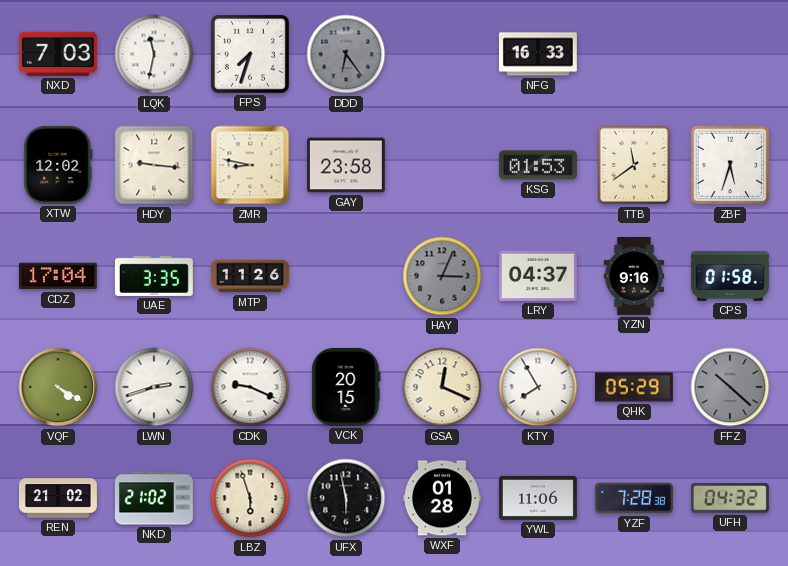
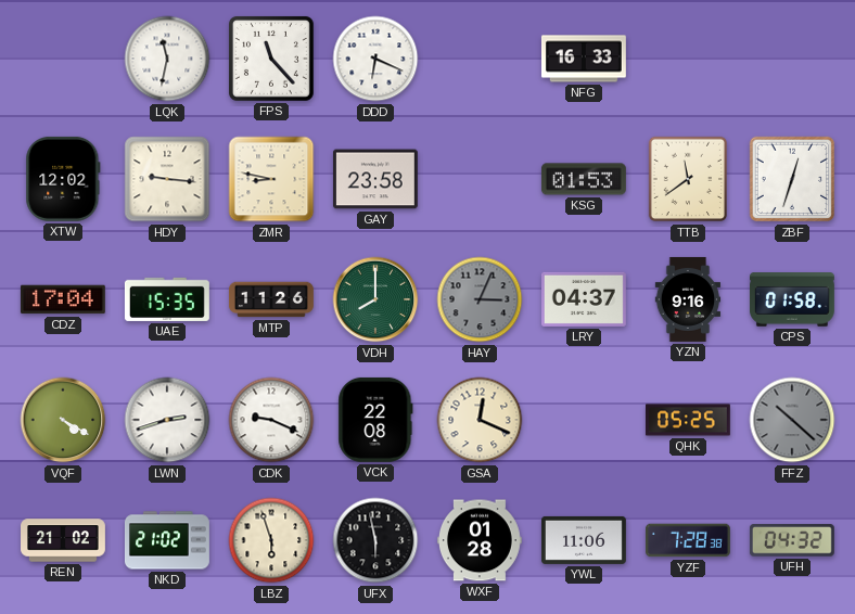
NXD: 7:03 -> none
FPS: 7:33 -> 11:23
DDD: 6:24 -> 6:19
DDD dial: grey -> white
ZBF: 5:33 -> 12:33
UAE: 3:35 -> 15:35
VDH: none -> 8:00
VCK: 20:15 -> 22:08
KTY: 7:55 -> none
QHK: 05:29 -> 05:25
